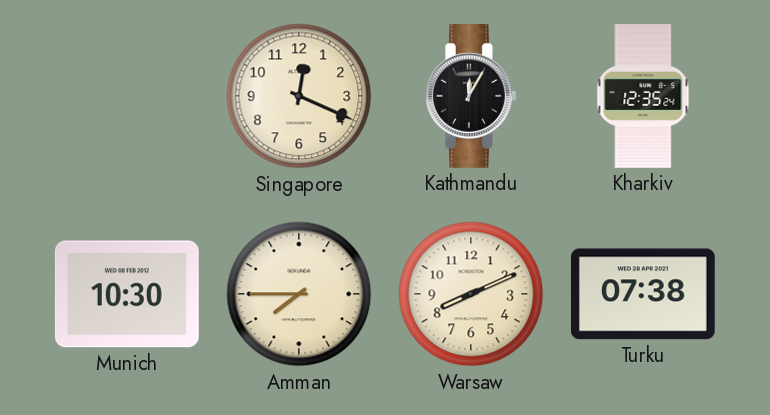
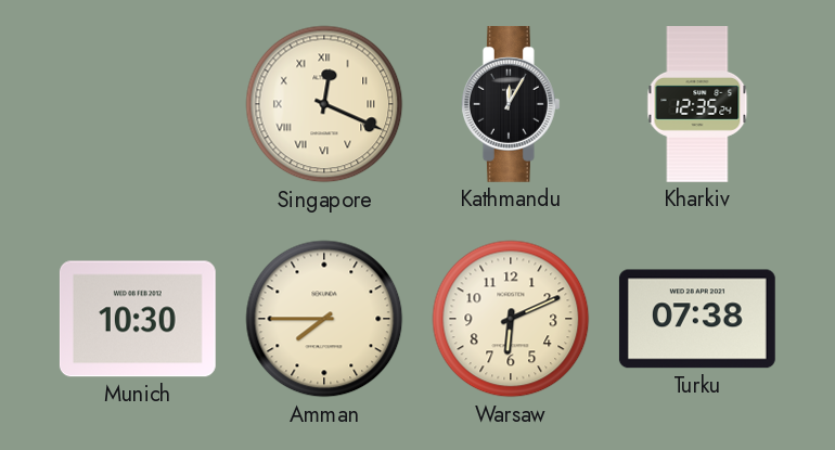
Singapore numerals: Arabic -> Roman
Warsaw: 8:11 -> 6:11
